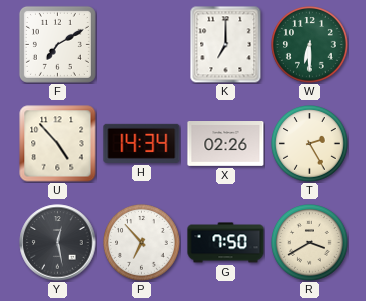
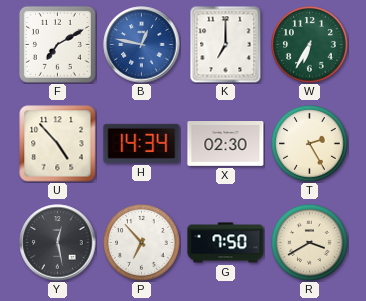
B: none -> 12:47
W: 6:30 -> 6:35
X: 02:26 -> 02:30
